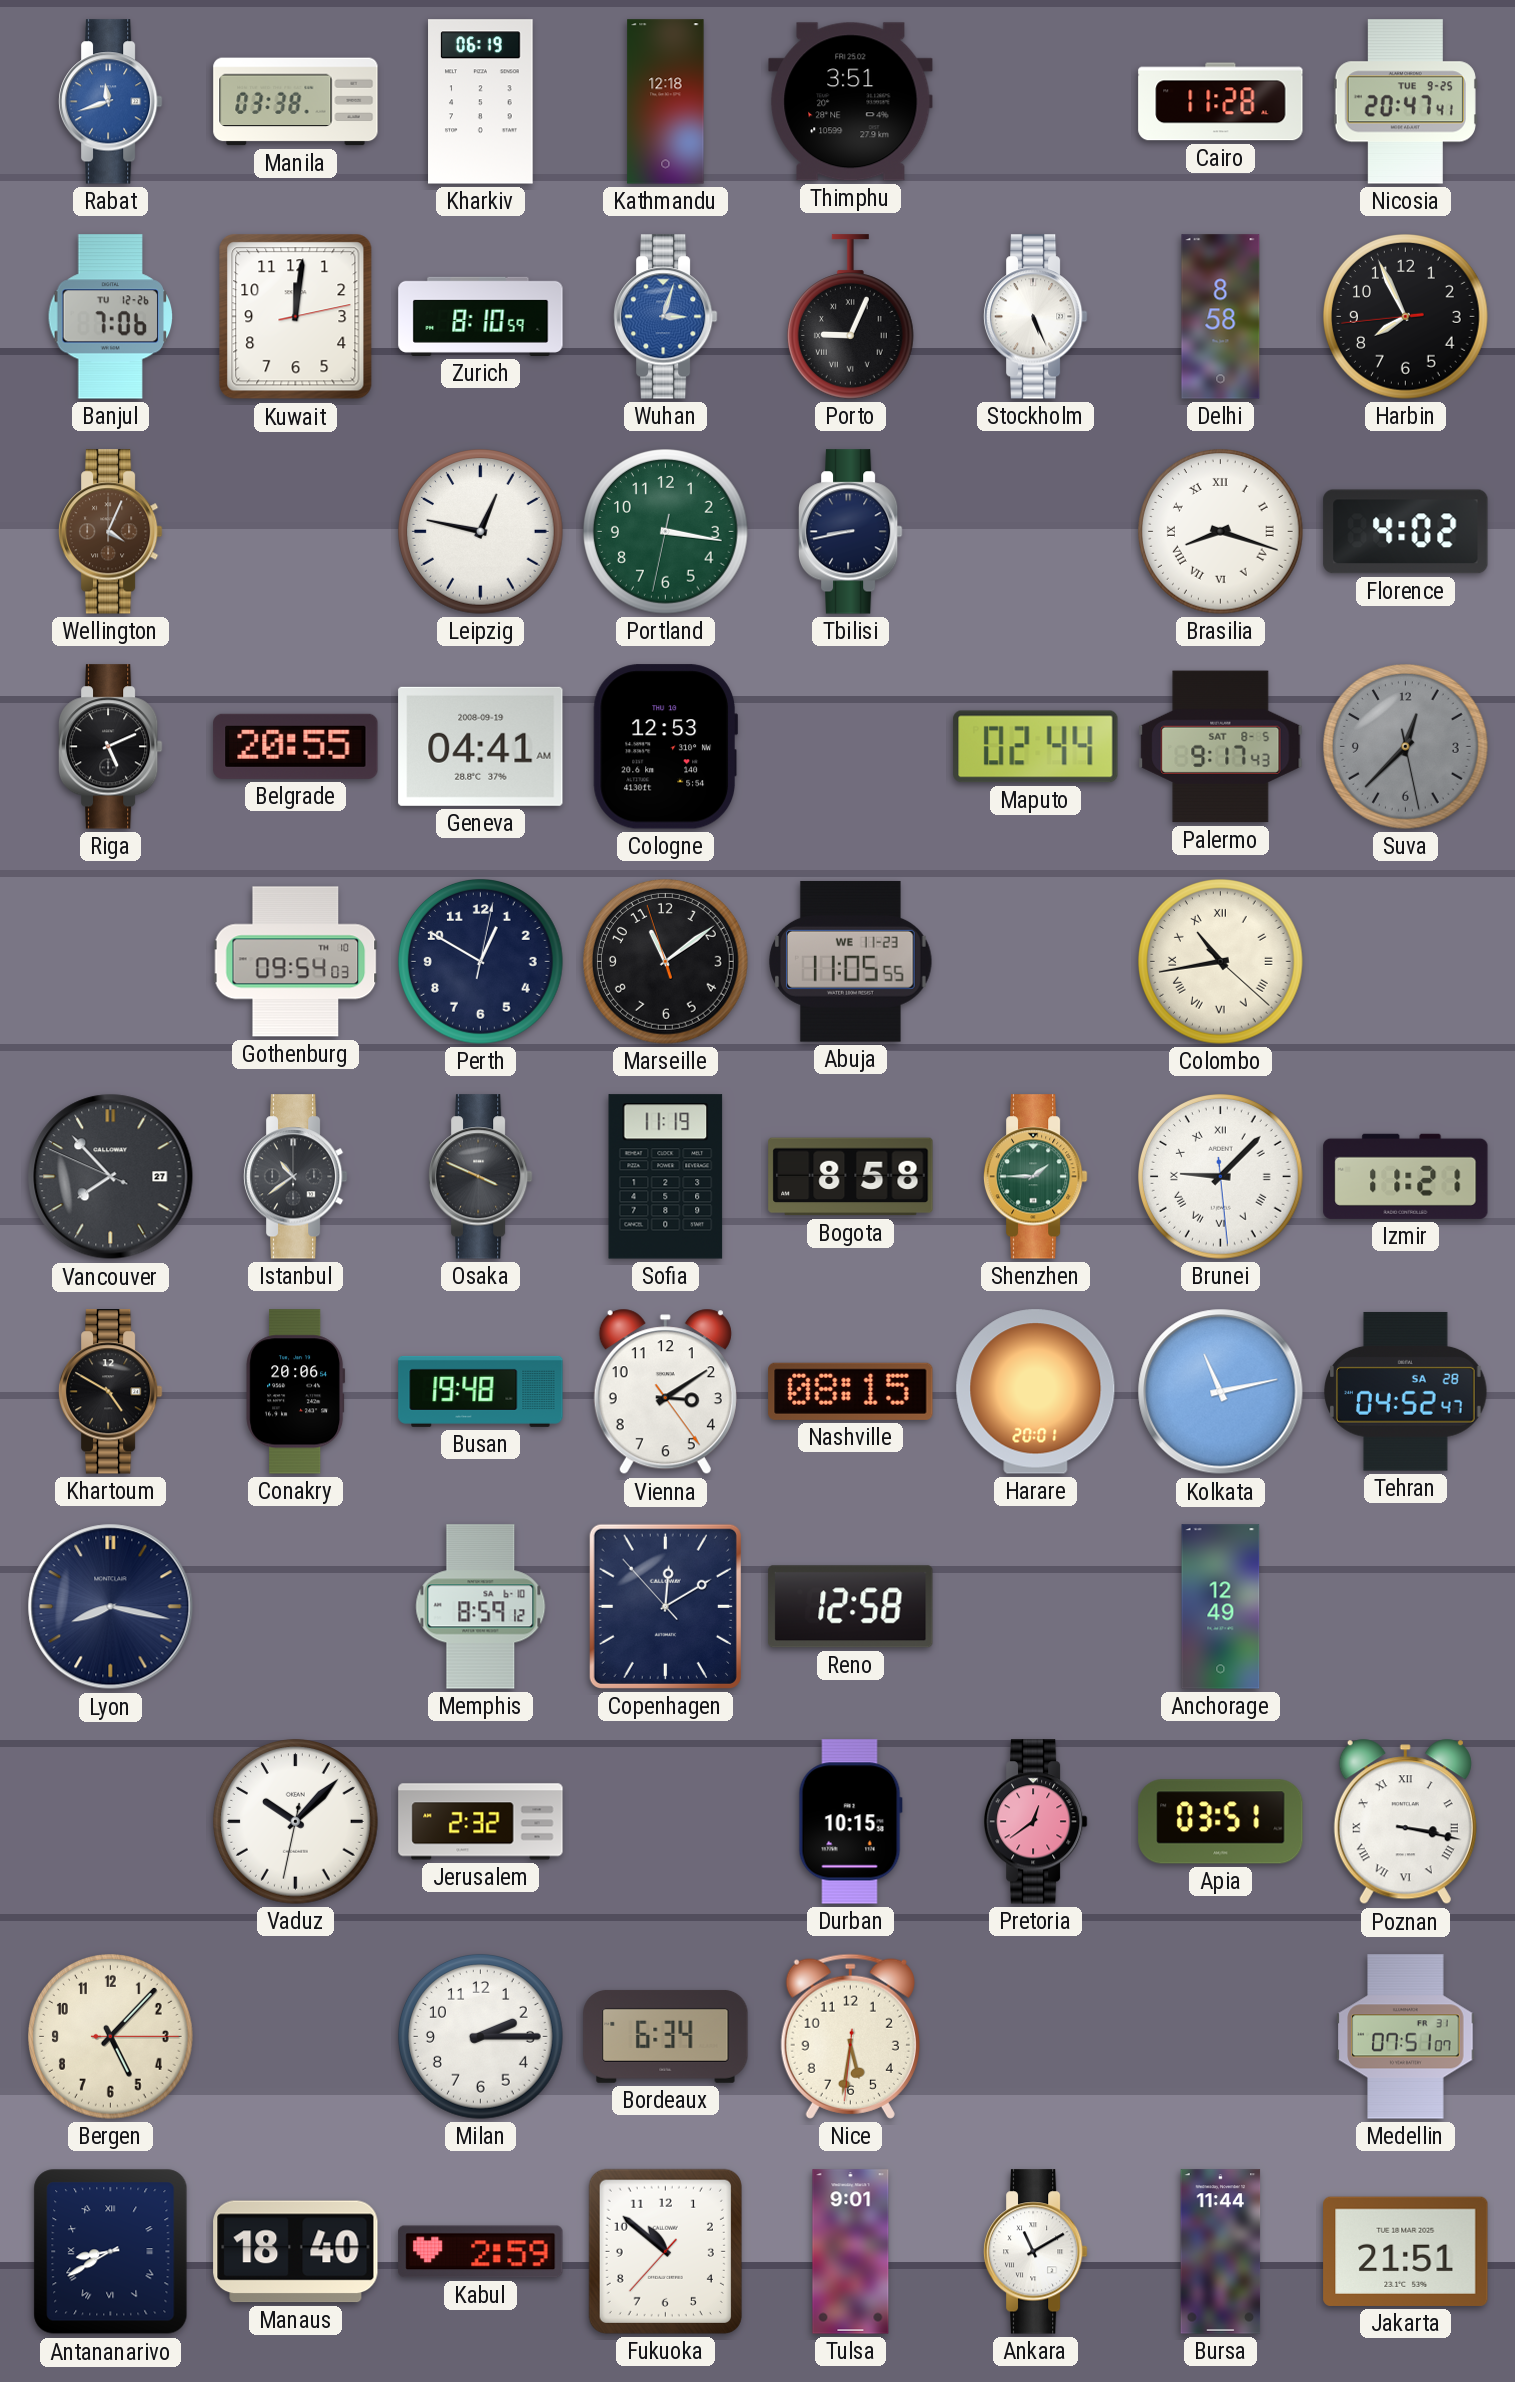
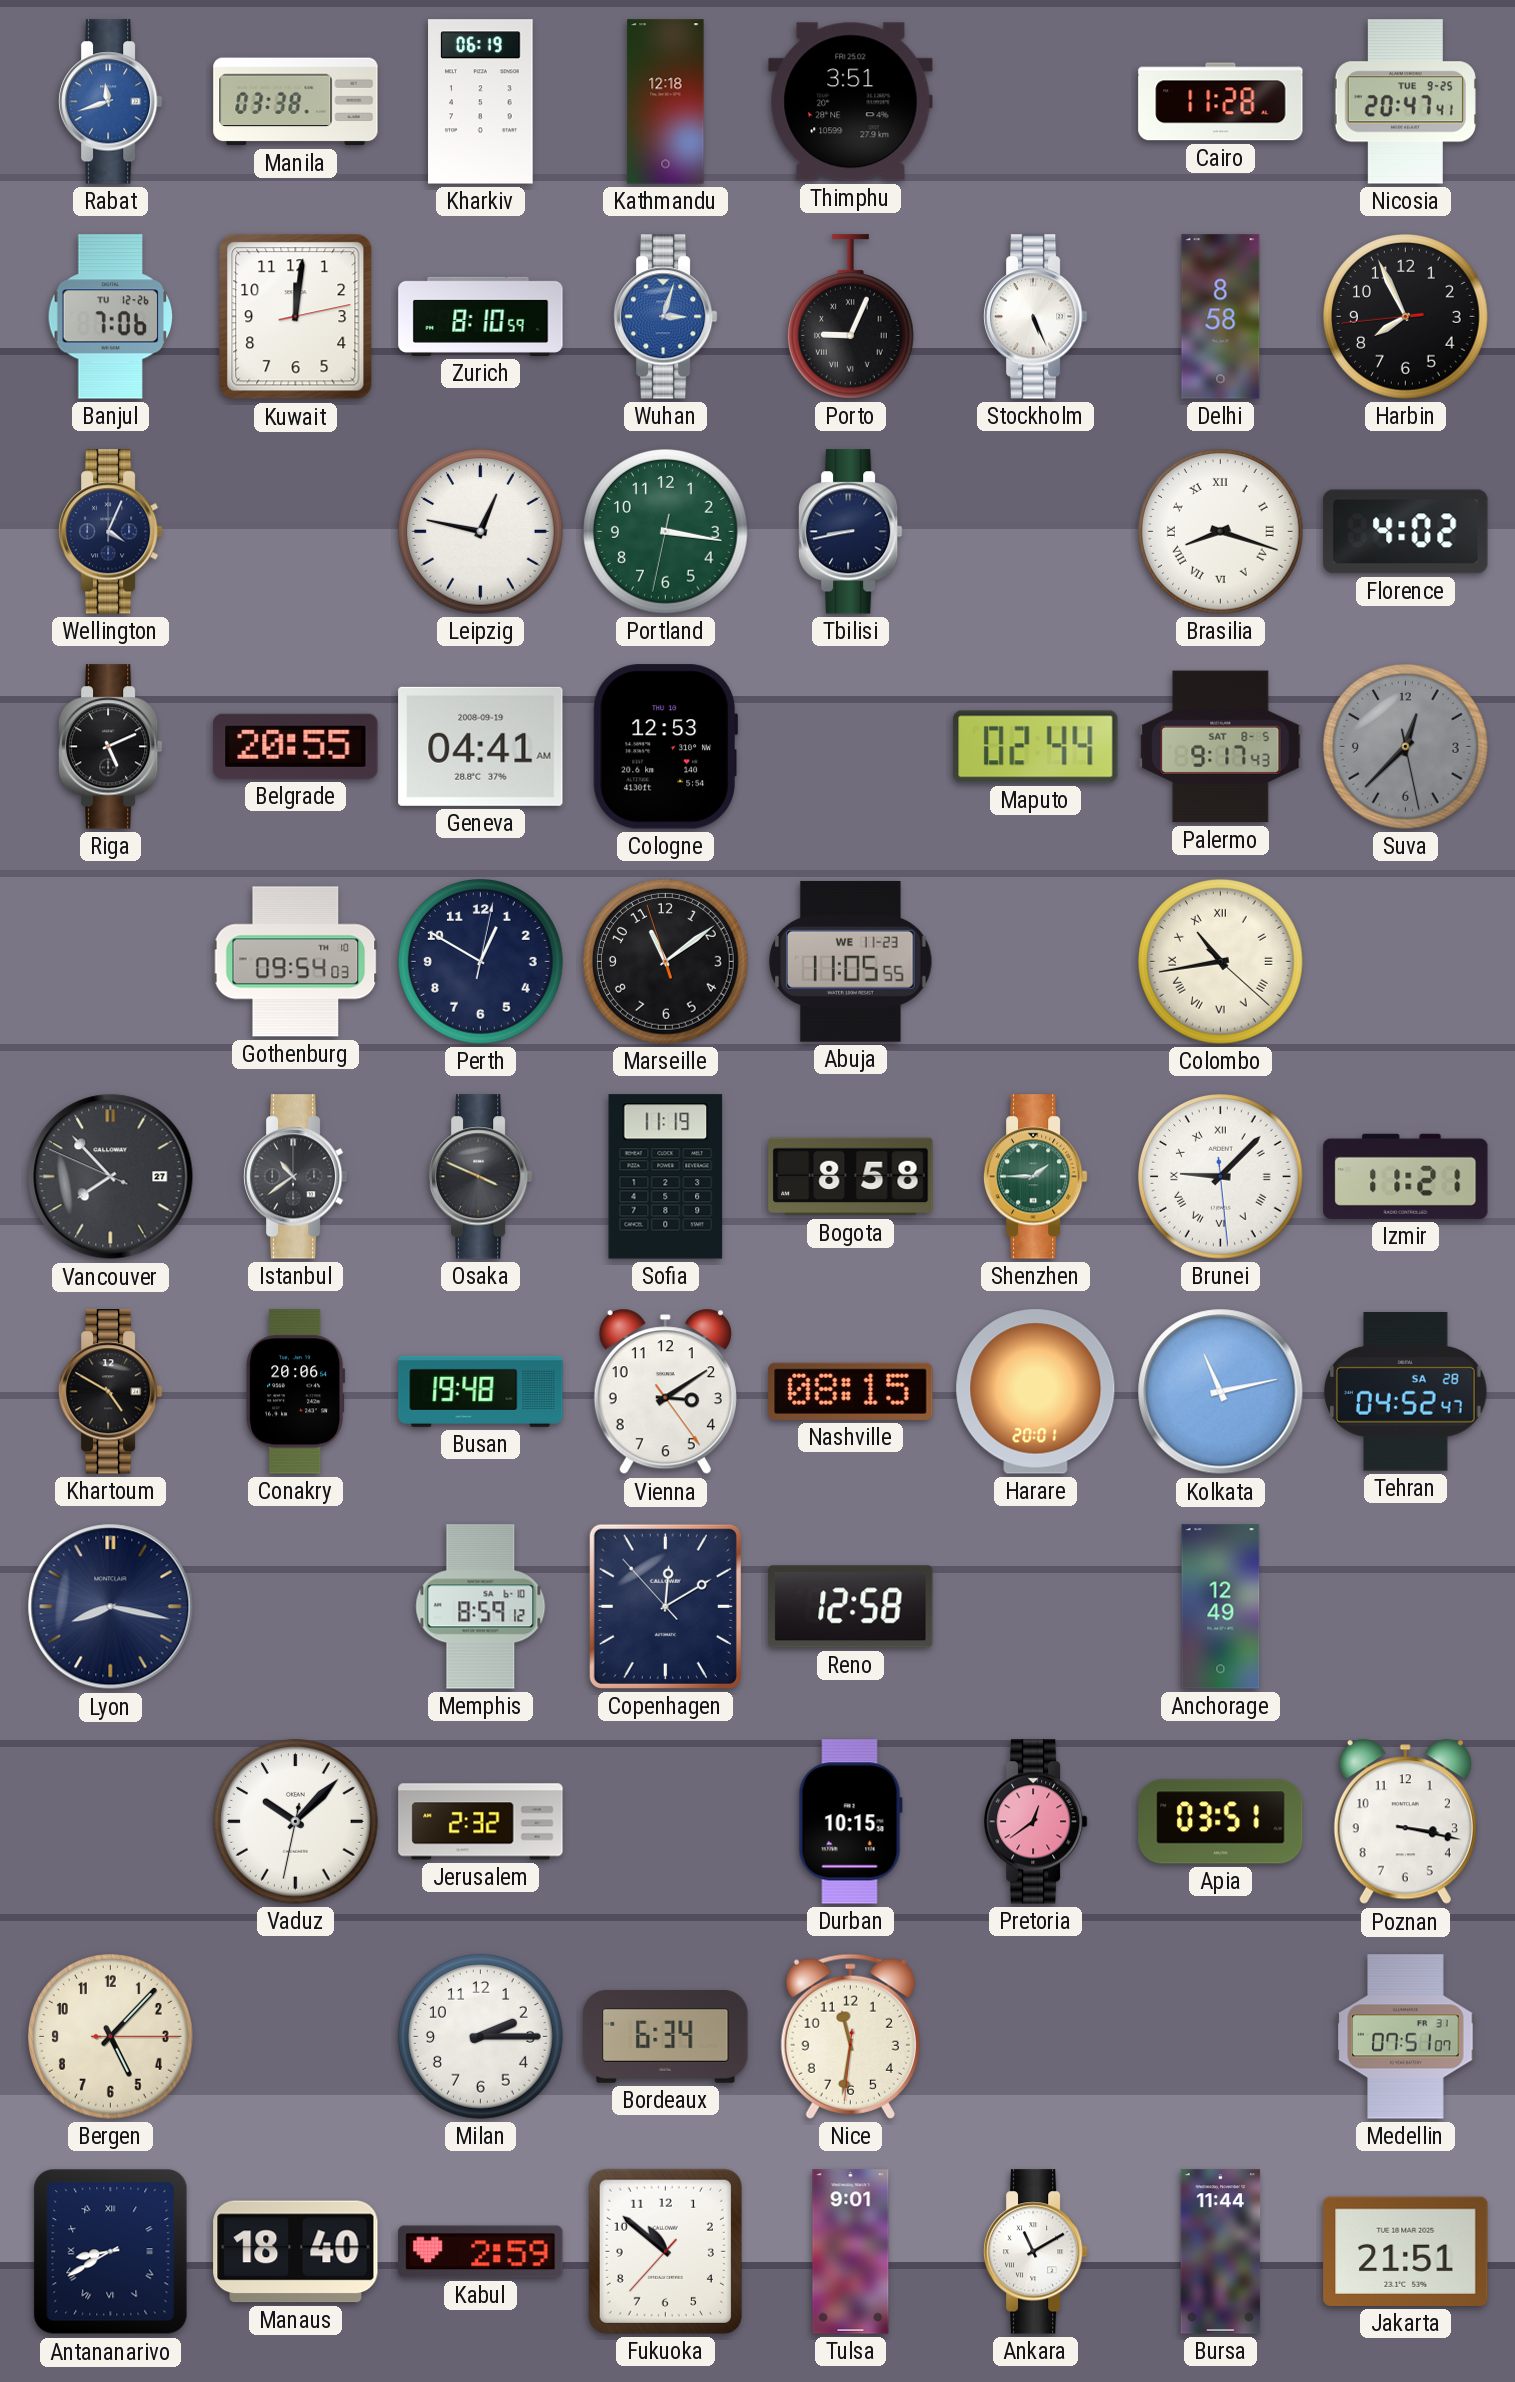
Wellington dial: brown -> navy
Poznan numerals: Roman -> Arabic
Nice: 5:31 -> 11:31
